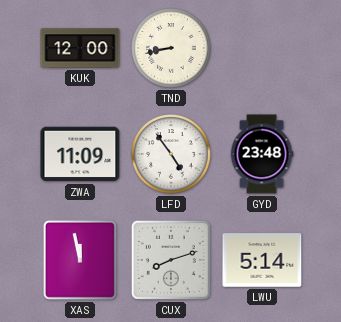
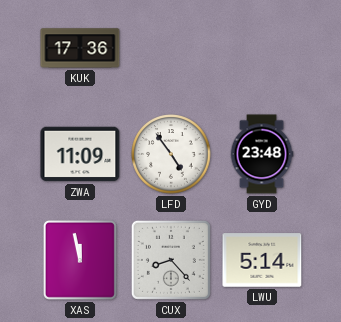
KUK: 12:00 -> 17:36
TND: 8:43 -> none
CUX: 8:12 -> 8:23
